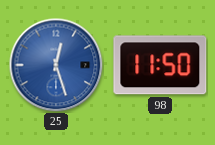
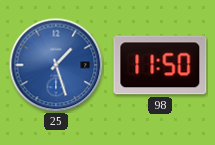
25: 12:27 -> 1:27
